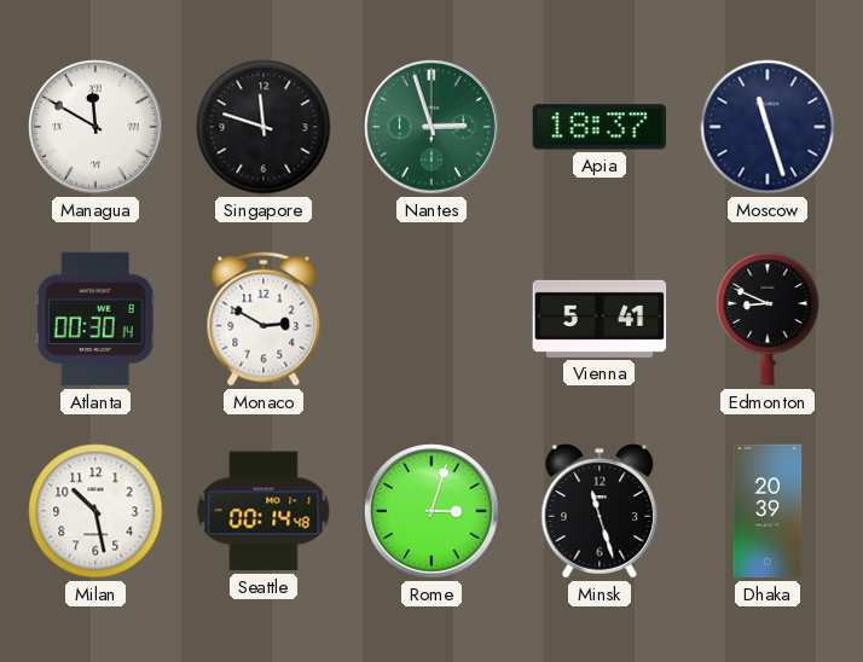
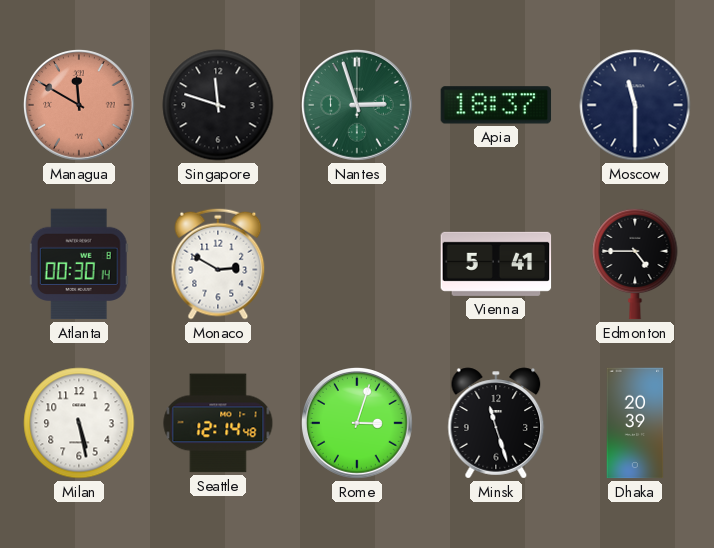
Managua dial: white -> salmon
Moscow: 11:27 -> 11:30
Edmonton: 8:49 -> 4:45
Milan: 10:28 -> 5:28
Seattle: 00:14 -> 12:14
